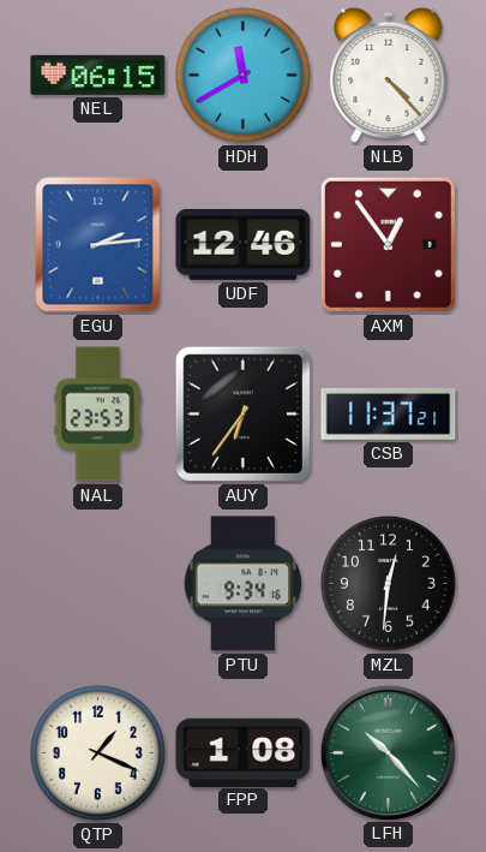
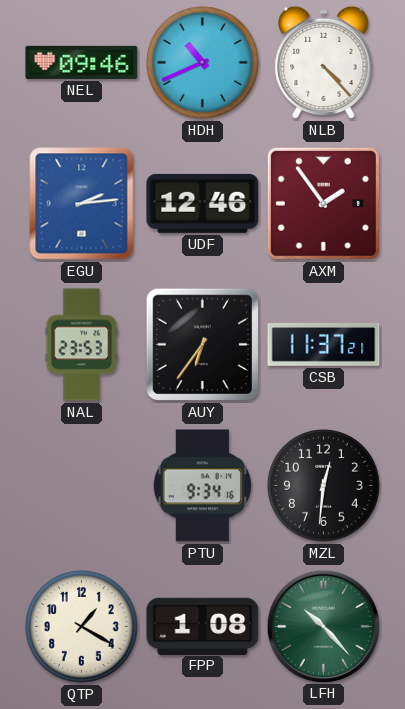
NEL: 06:15 -> 09:46
HDH: 11:40 -> 10:41
AXM: 12:54 -> 1:54
QTP: 1:19 -> 1:20
